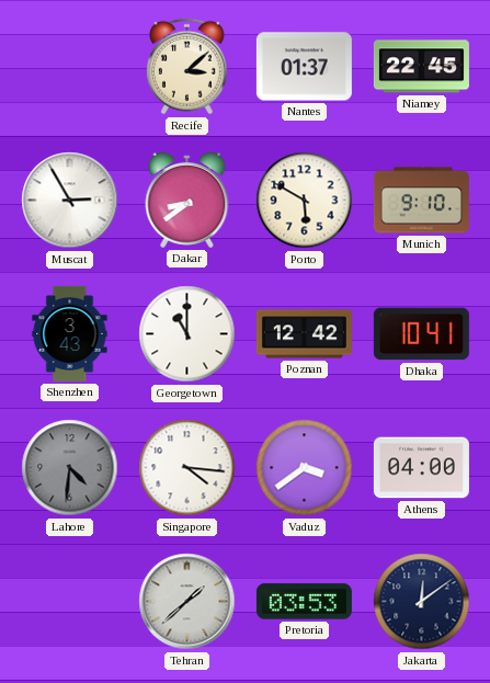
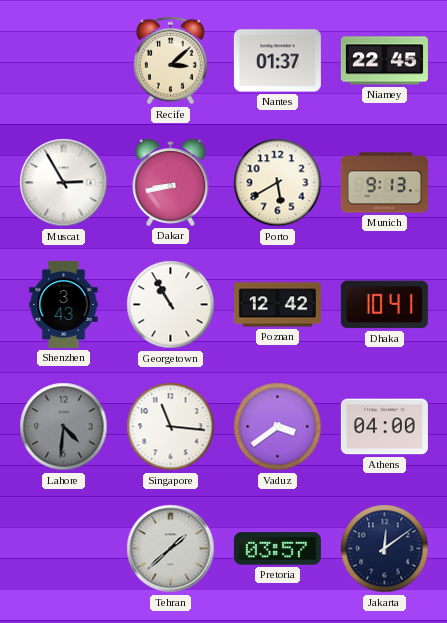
Dakar: 8:39 -> 8:43
Porto: 5:50 -> 5:40
Munich: 9:10 -> 9:13
Georgetown: 11:00 -> 10:55
Singapore: 4:16 -> 11:16
Pretoria: 03:53 -> 03:57
